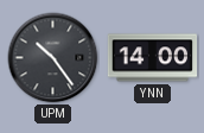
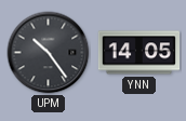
YNN: 14:00 -> 14:05
